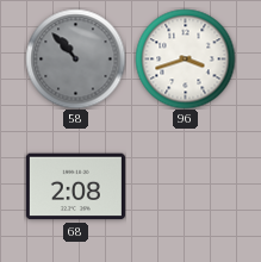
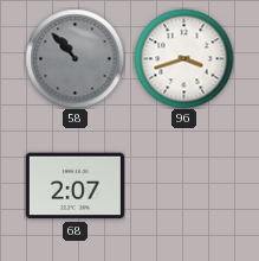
68: 2:08 -> 2:07
